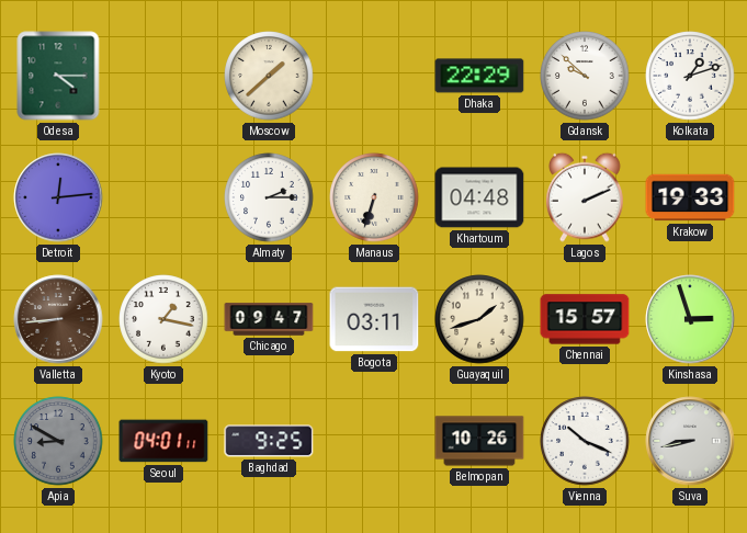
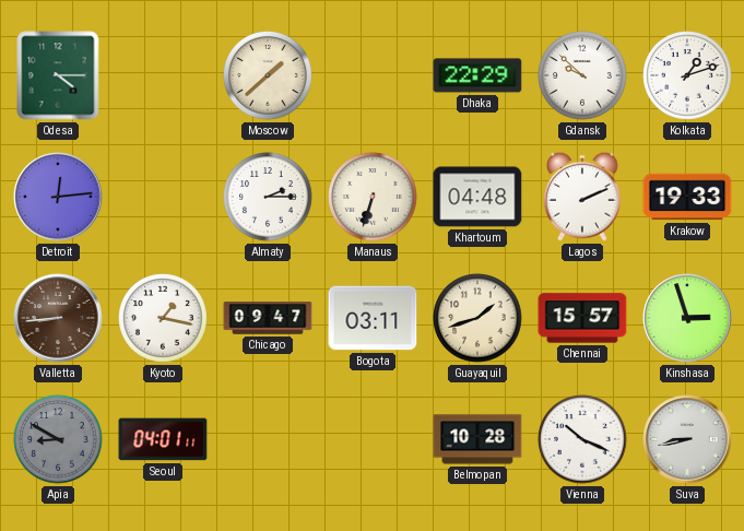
Baghdad: 9:25 -> none
Belmopan: 10:26 -> 10:28
